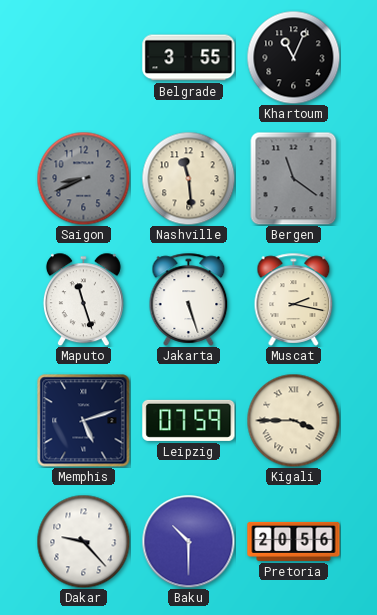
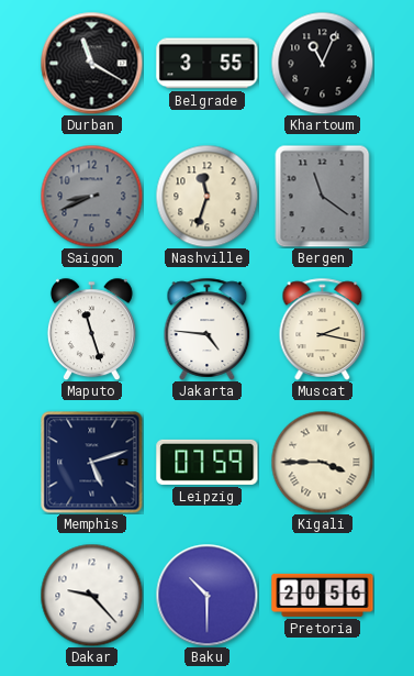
Durban: none -> 11:20
Nashville: 11:29 -> 11:33
Jakarta: 5:27 -> 4:46
